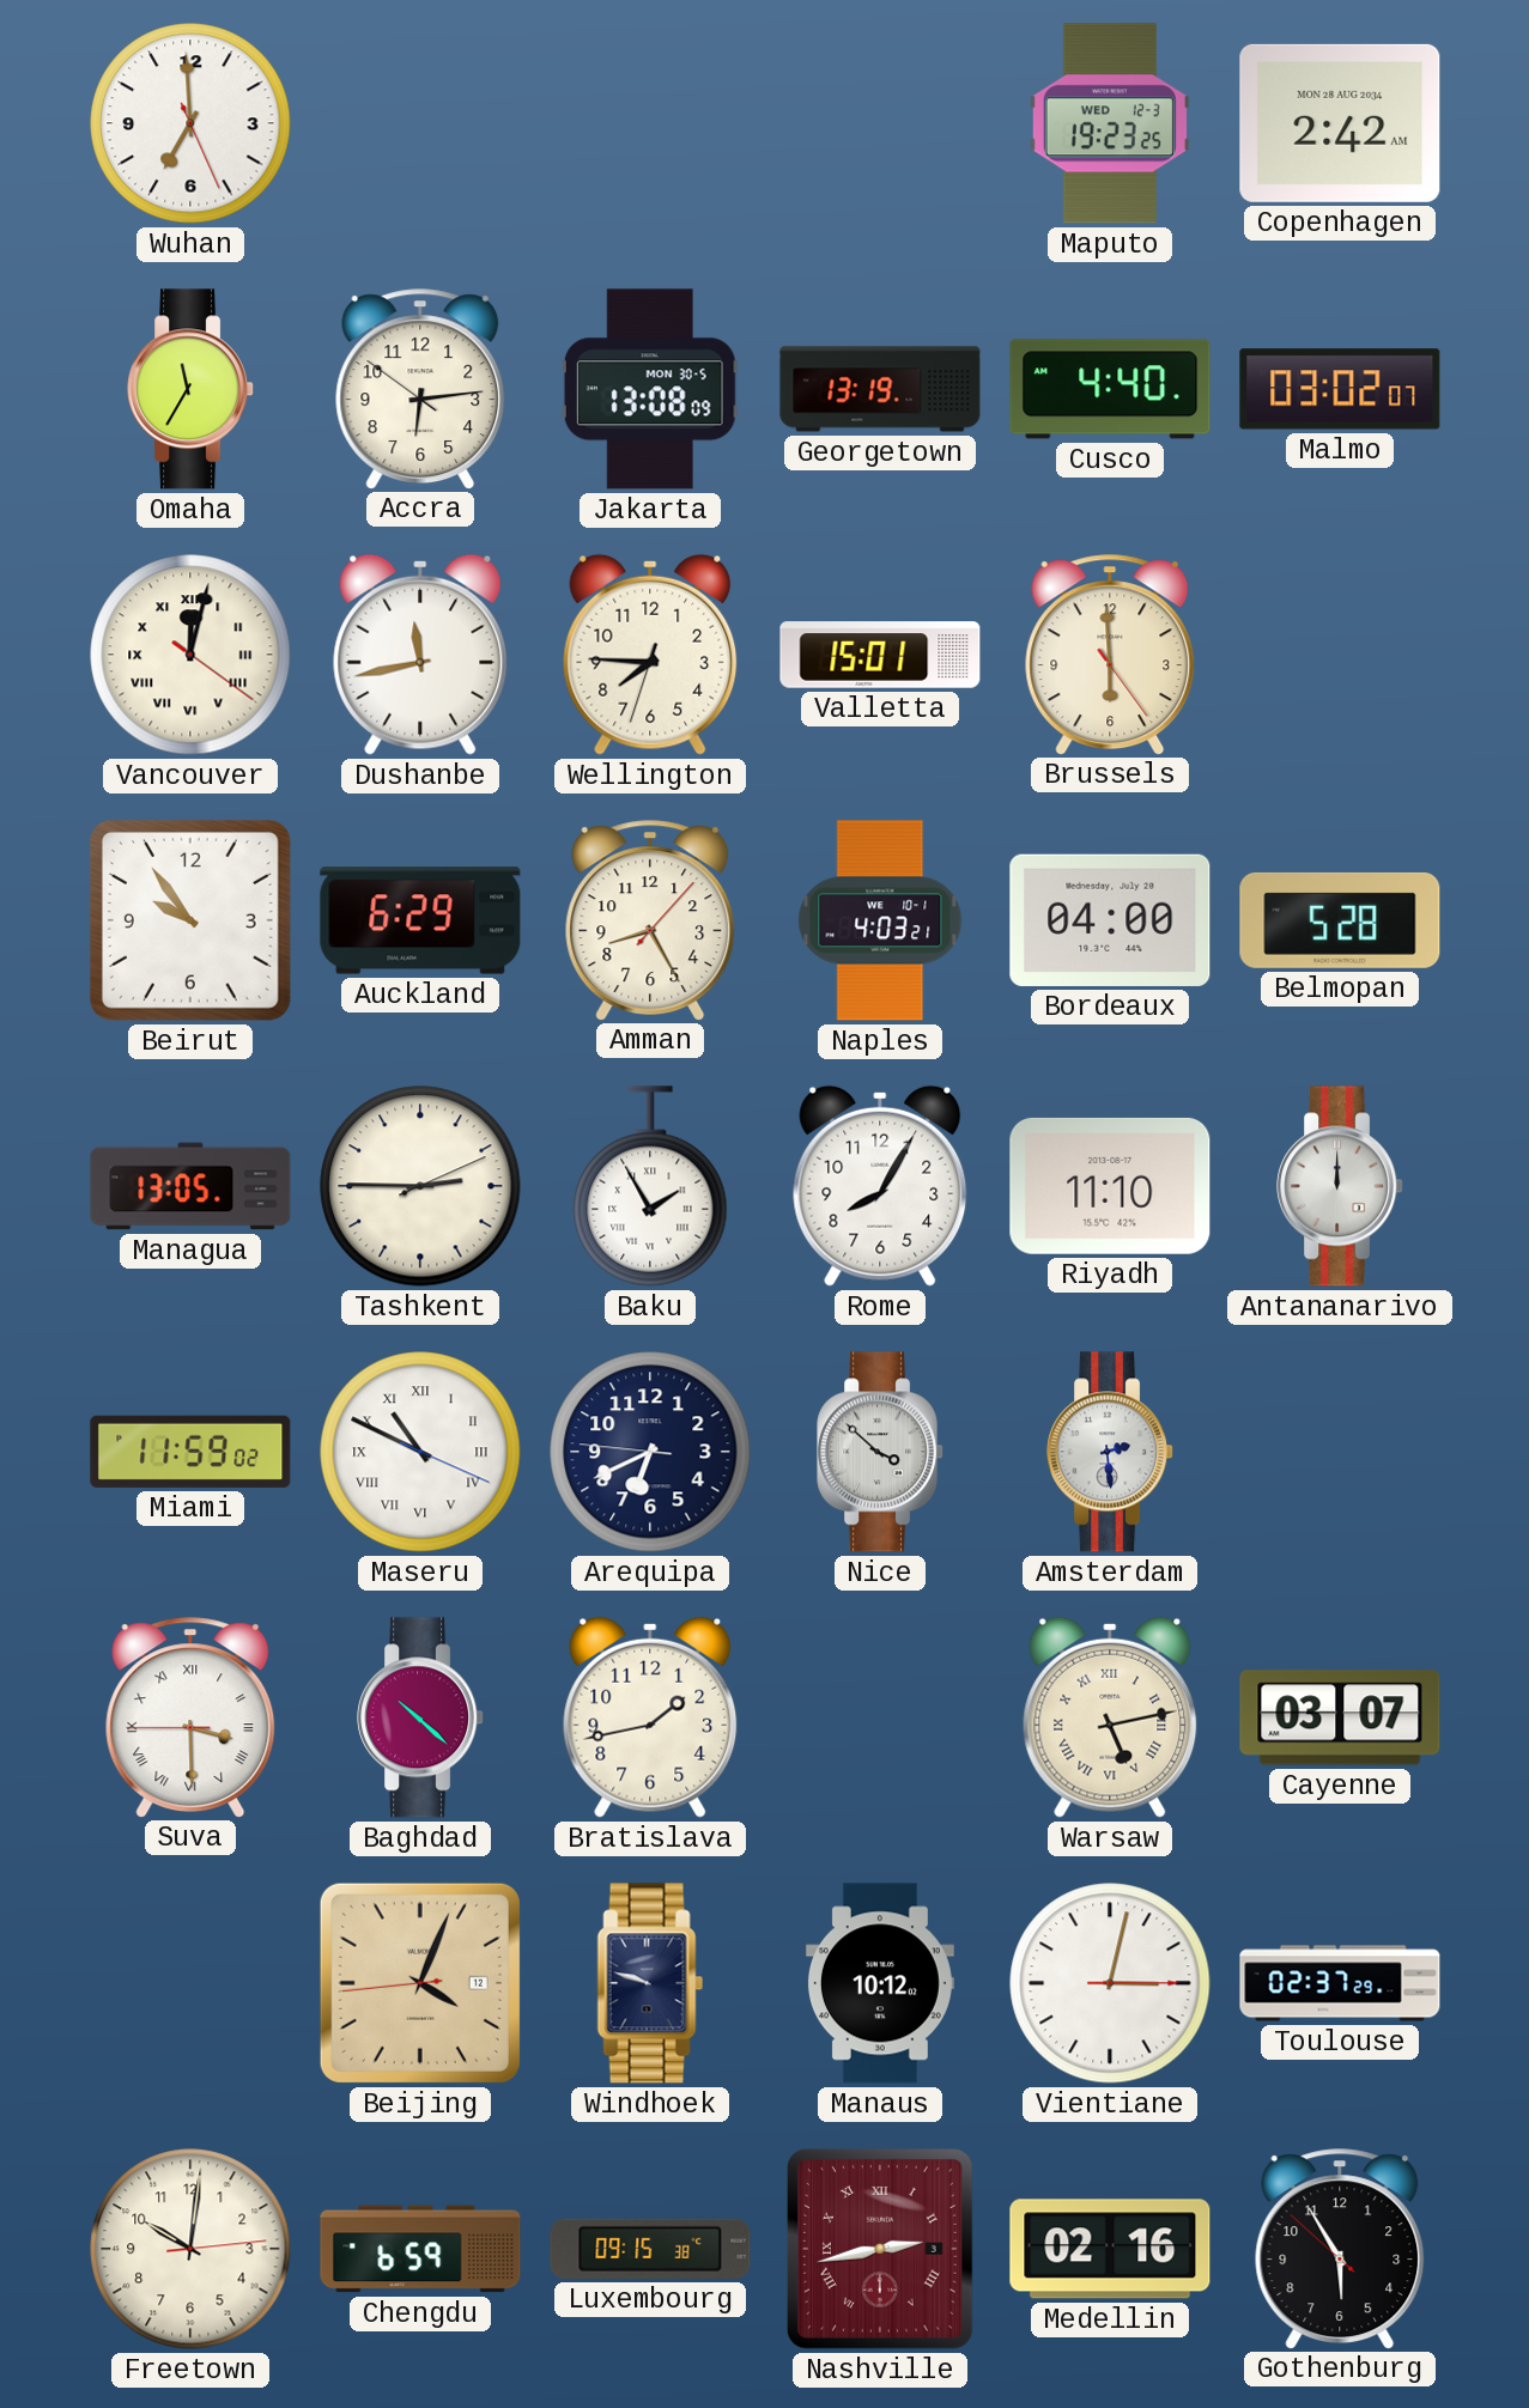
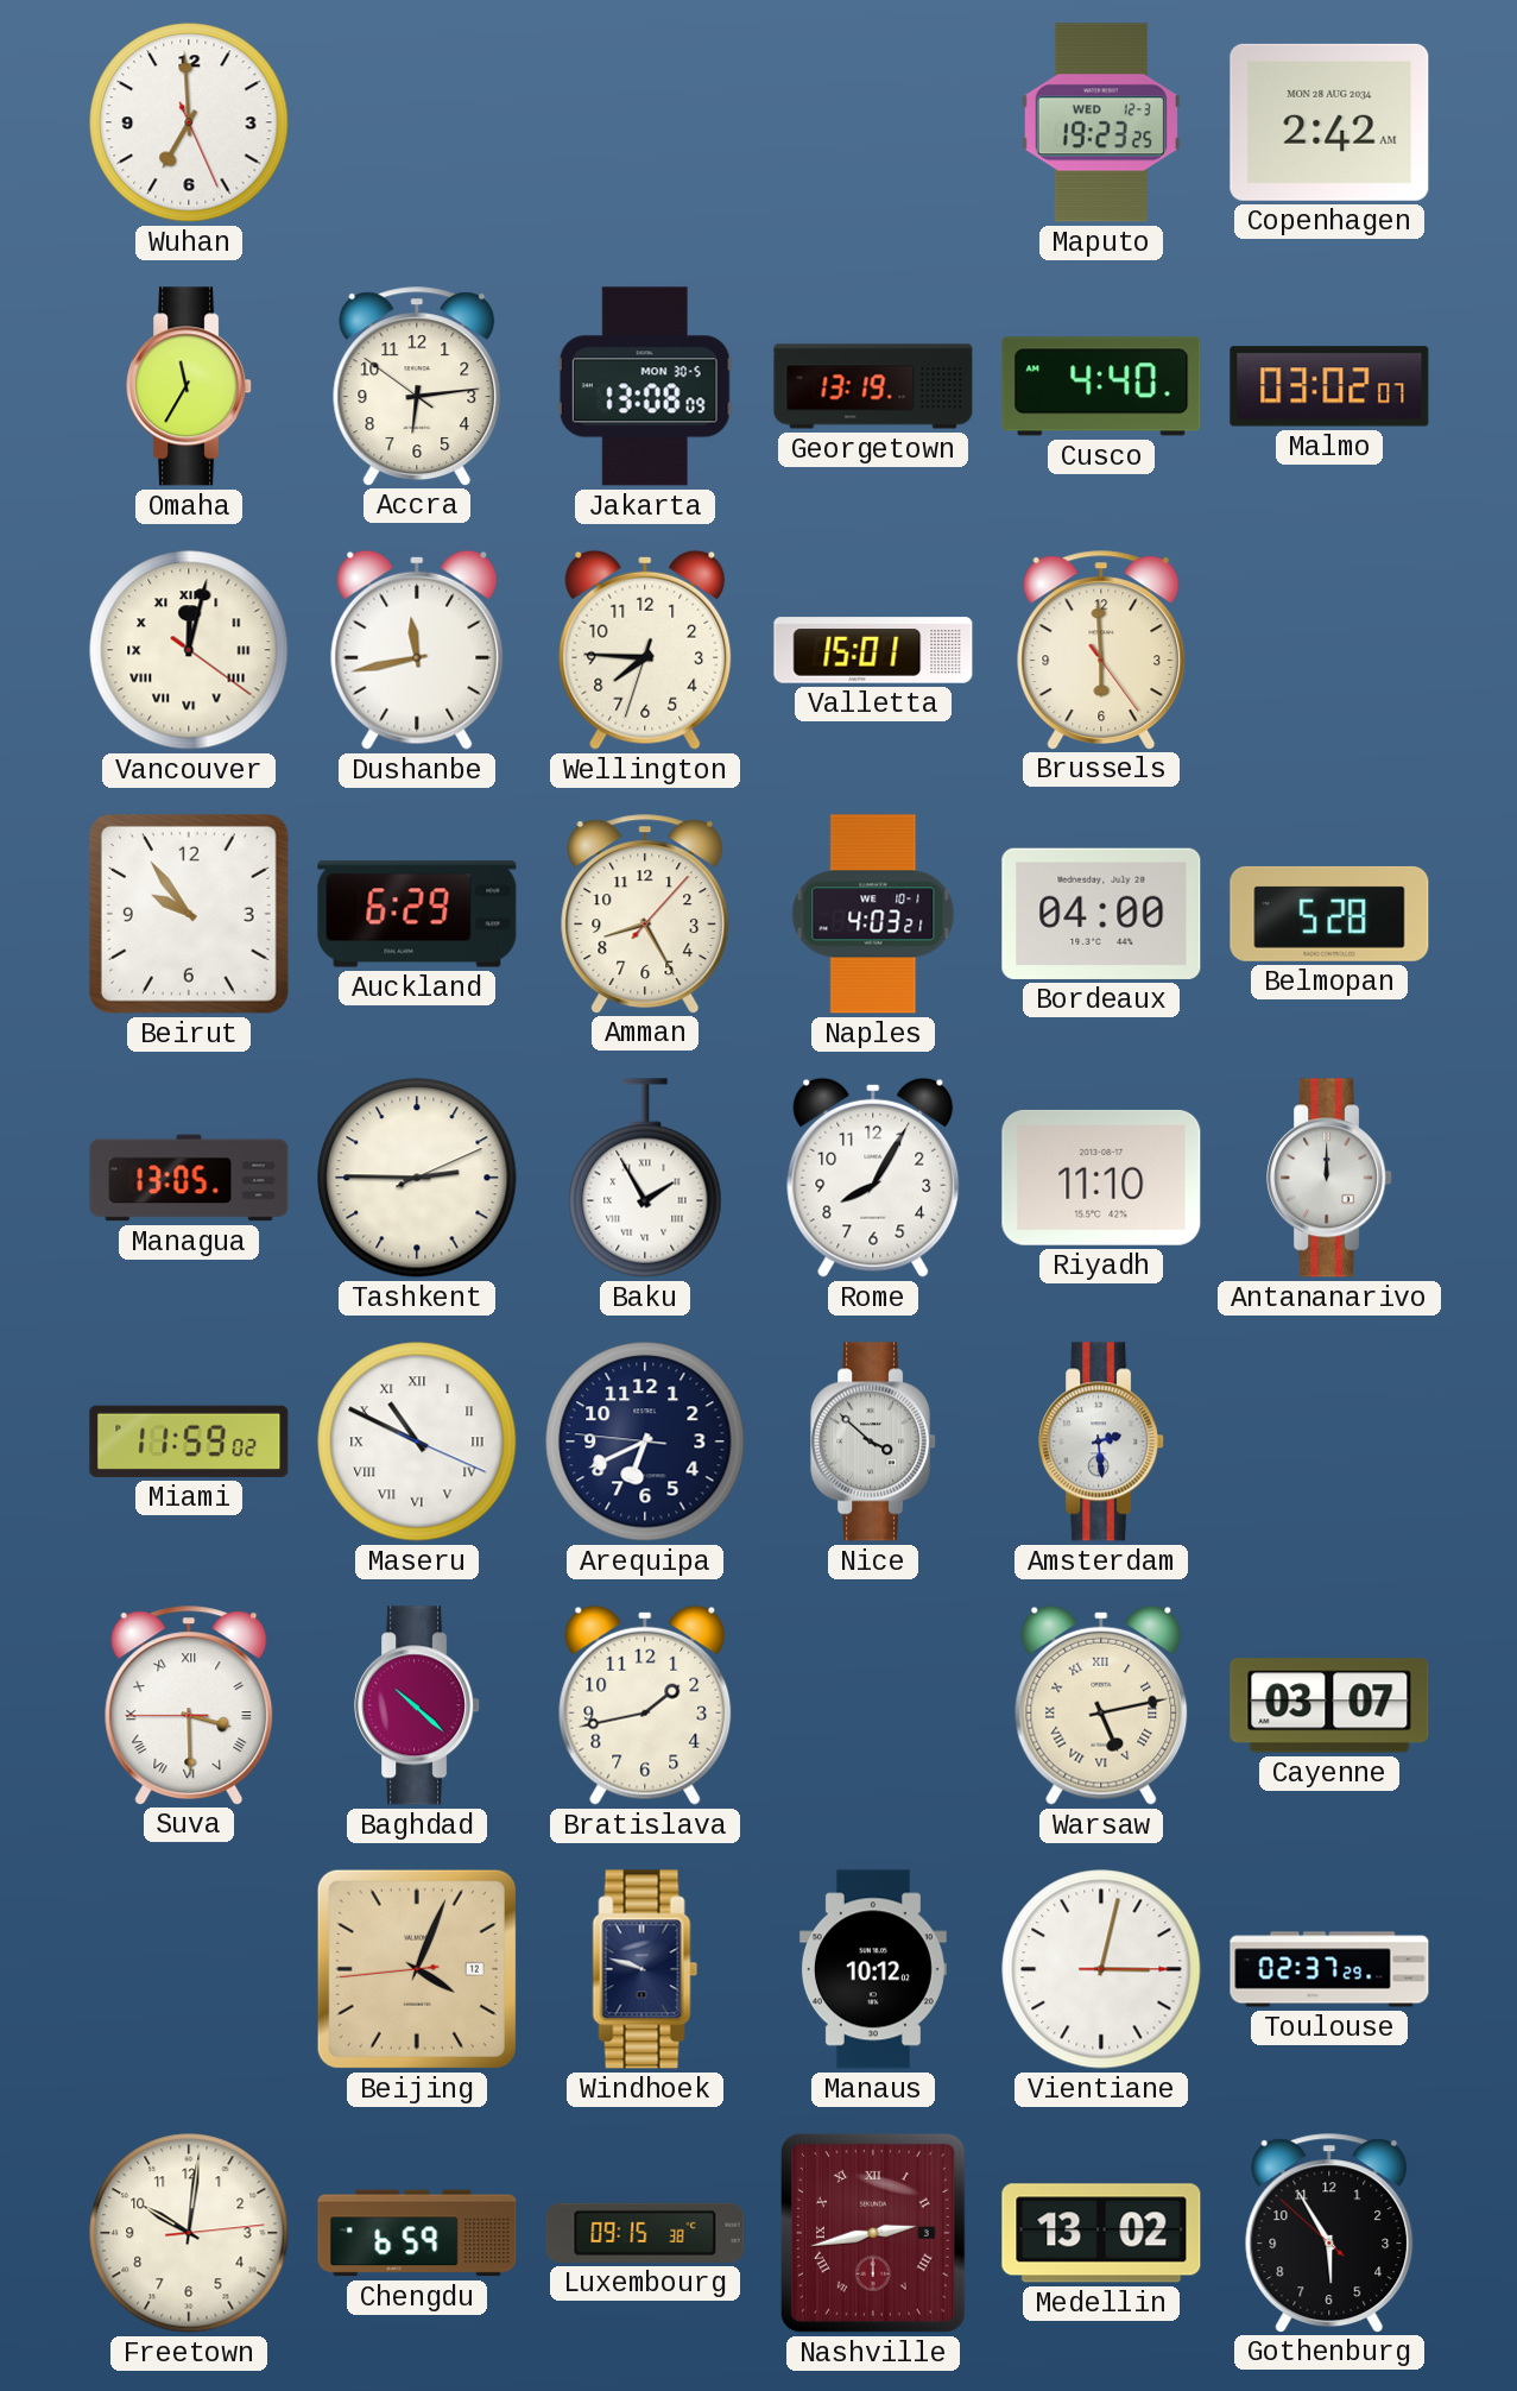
Medellin: 02:16 -> 13:02
